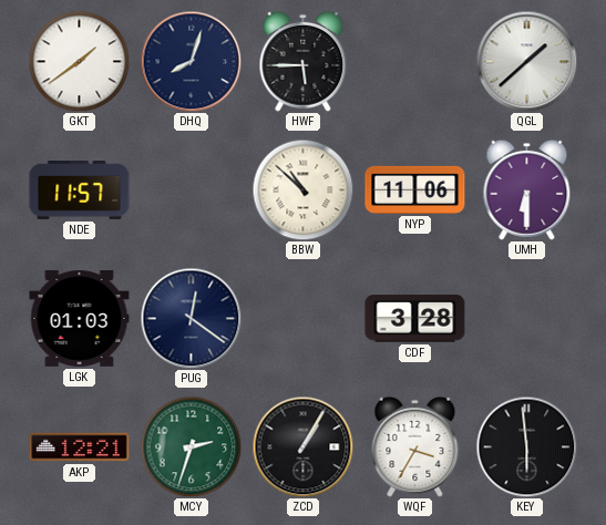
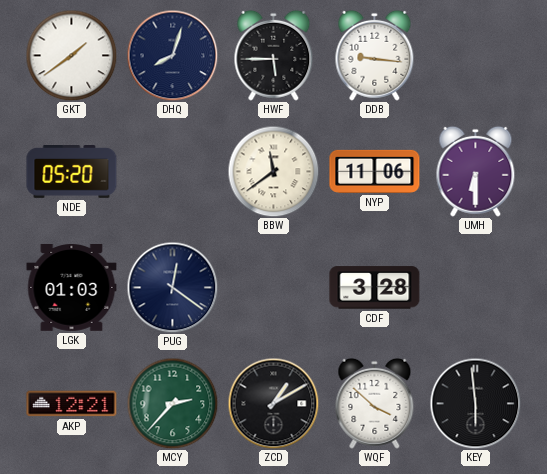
DDB: none -> 9:16
QGL: 1:38 -> none
NDE: 11:57 -> 05:20
BBW: 10:52 -> 11:39
MCY: 2:33 -> 2:37
ZCD: 1:05 -> 1:10
WQF: 3:35 -> 3:52
